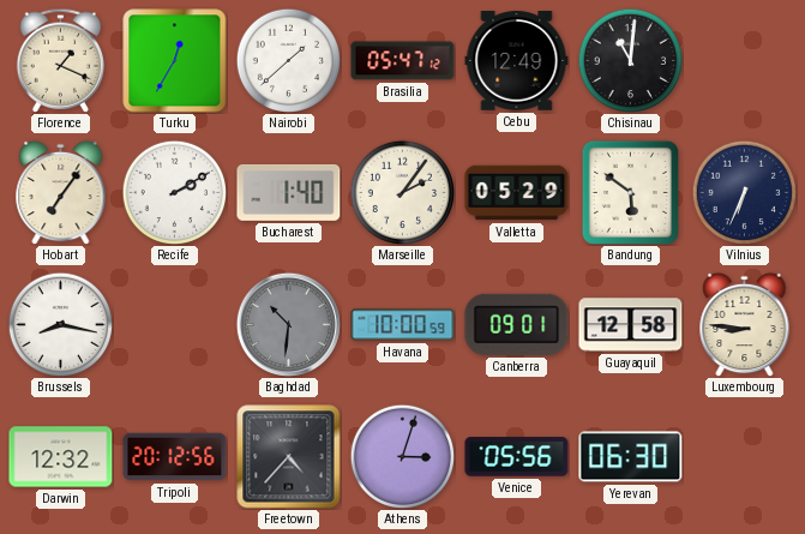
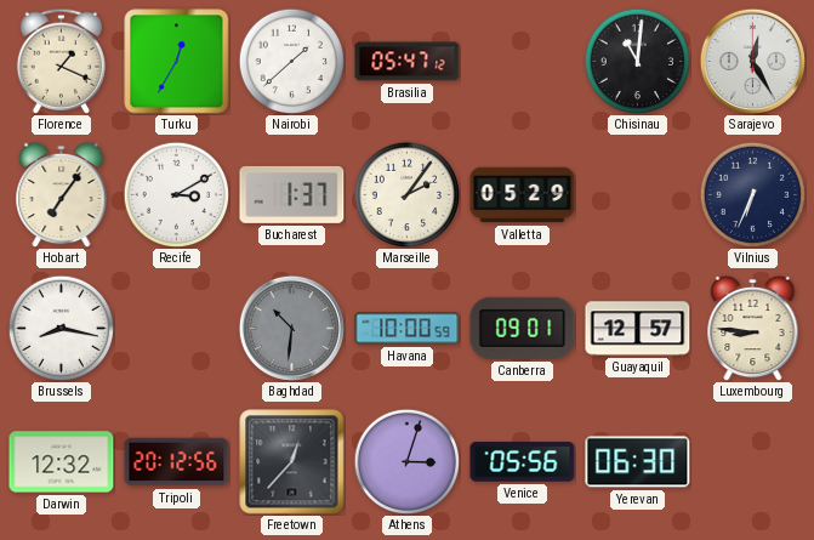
Cebu: 12:49 -> none
Sarajevo: none -> 12:25
Recife: 2:10 -> 3:10
Bucharest: 1:40 -> 1:37
Bandung: 5:51 -> none
Guayaquil: 12:58 -> 12:57
Freetown: 4:37 -> 12:37
